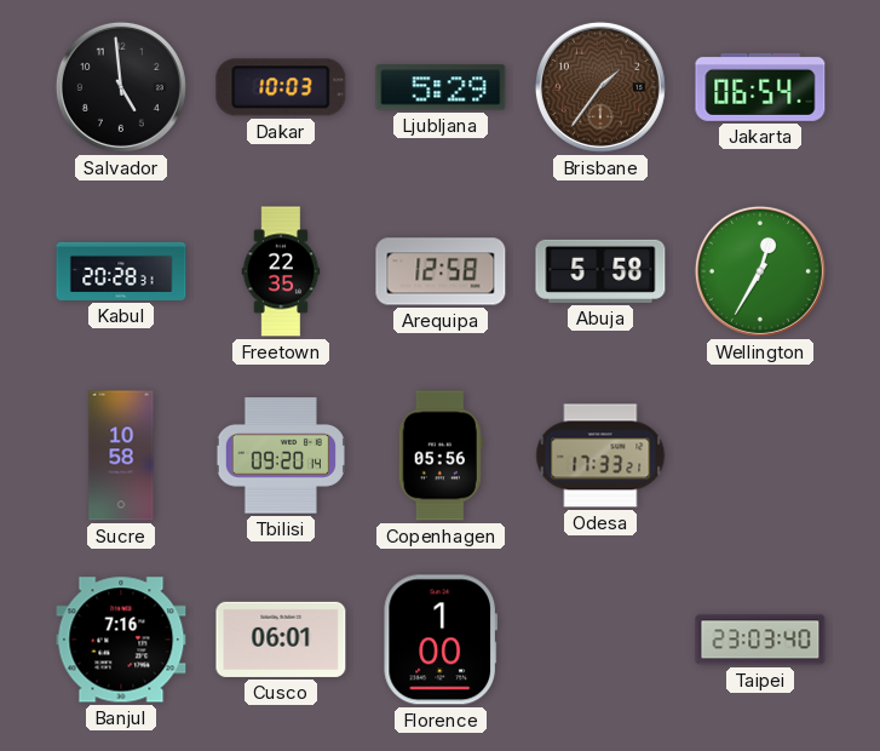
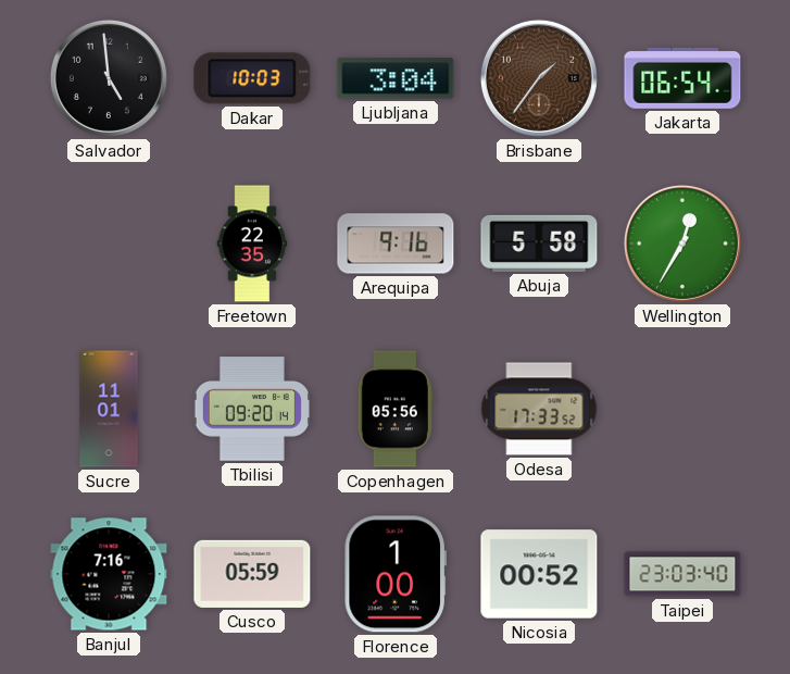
Ljubljana: 5:29 -> 3:04
Kabul: 20:28 -> none
Arequipa: 12:58 -> 9:16
Sucre: 10:58 -> 11:01
Odesa: 17:33:21 -> 17:33:52
Cusco: 06:01 -> 05:59
Nicosia: none -> 00:52
